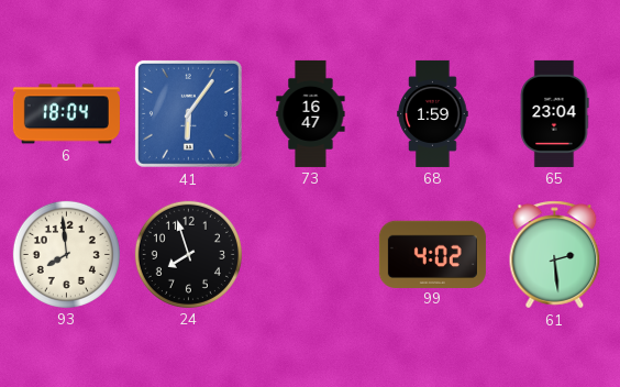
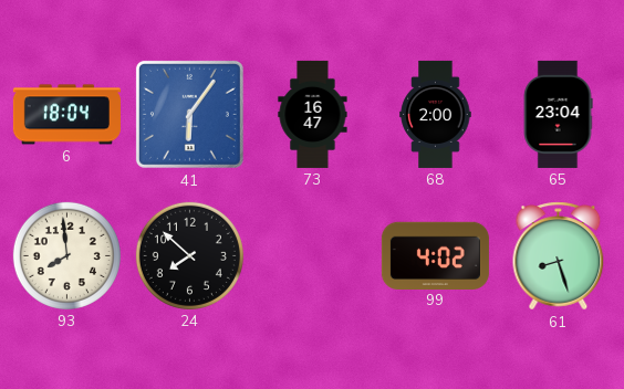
68: 1:59 -> 2:00
24: 7:57 -> 7:52
61: 2:29 -> 8:27
